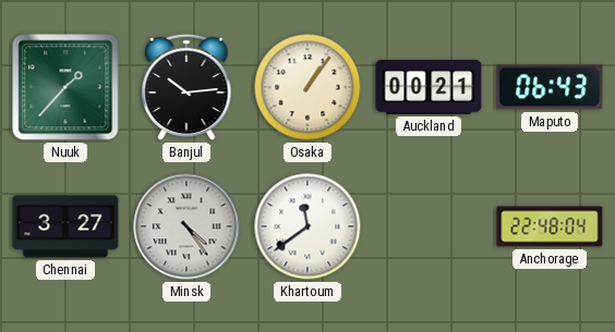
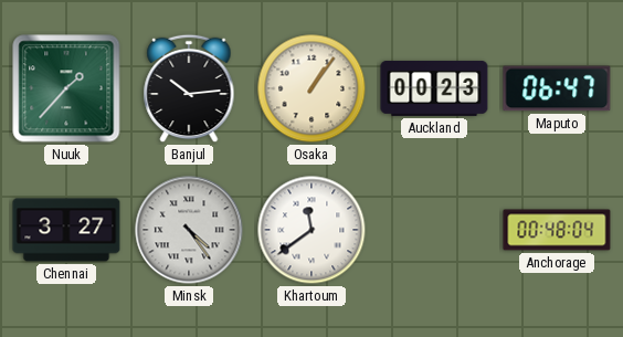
Auckland: 00:21 -> 00:23
Maputo: 06:43 -> 06:47
Anchorage: 22:48 -> 00:48
